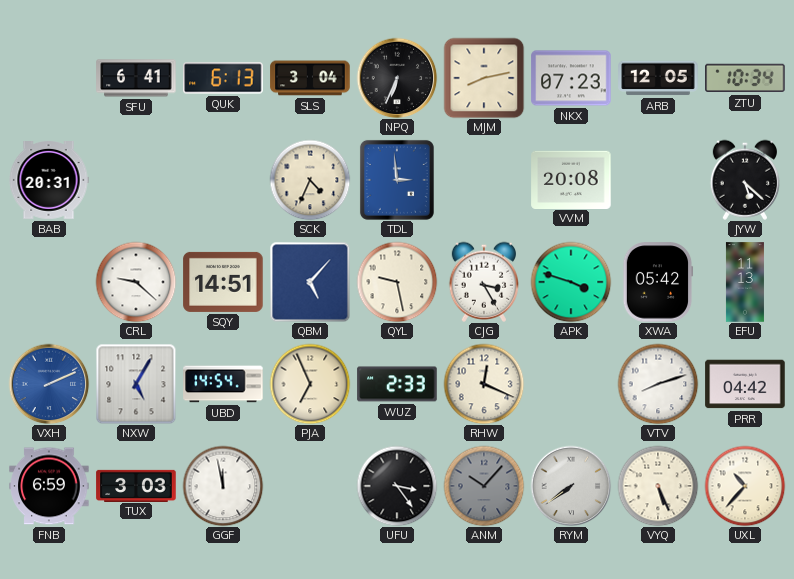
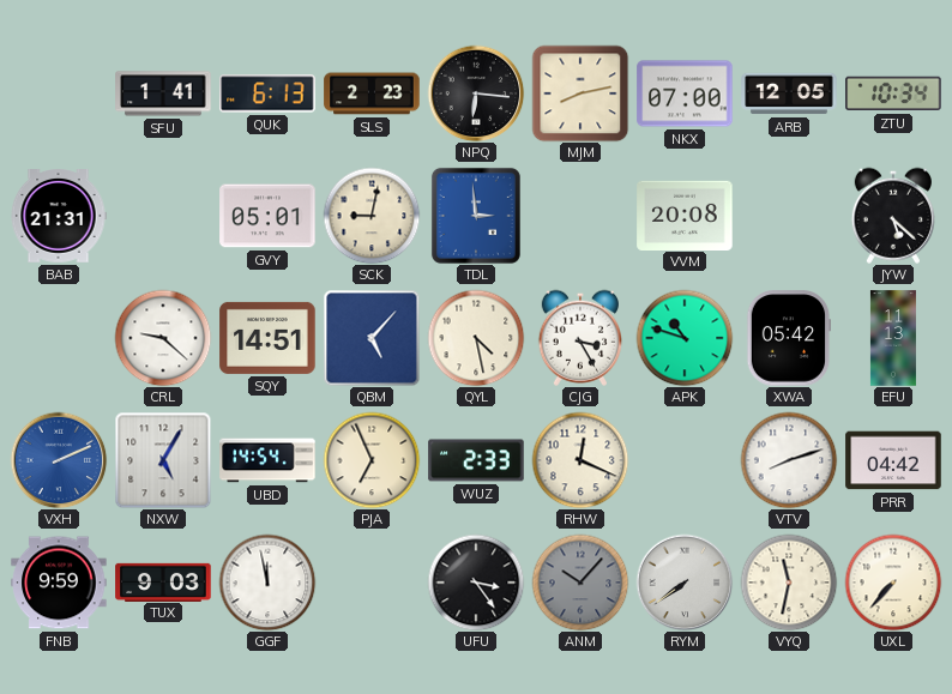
SFU: 6:41 -> 1:41
SLS: 3:04 -> 2:23
NPQ: 6:34 -> 6:16
NKX: 07:23 -> 07:00
BAB: 20:31 -> 21:31
GVY: none -> 05:01
SCK: 4:34 -> 9:02
QYL: 9:28 -> 4:28
APK: 3:48 -> 10:48
FNB: 6:59 -> 9:59
TUX: 3:03 -> 9:03
VYQ: 5:26 -> 11:32
UXL: 10:37 -> 7:37
